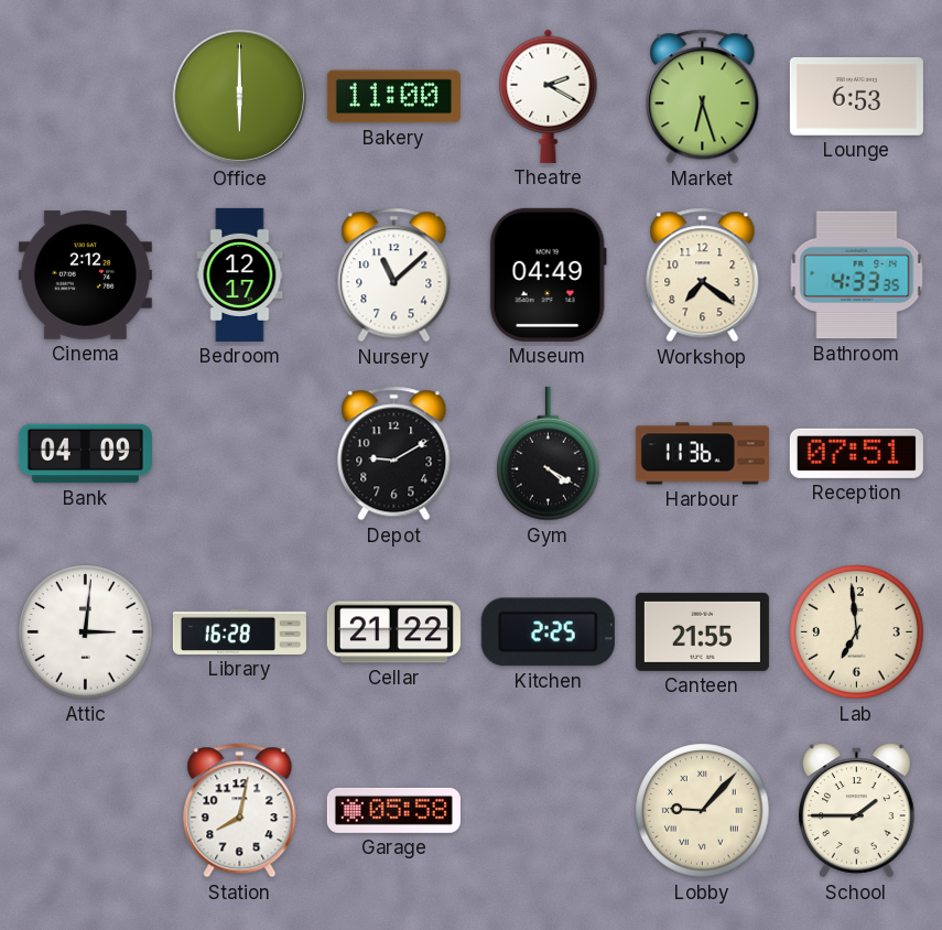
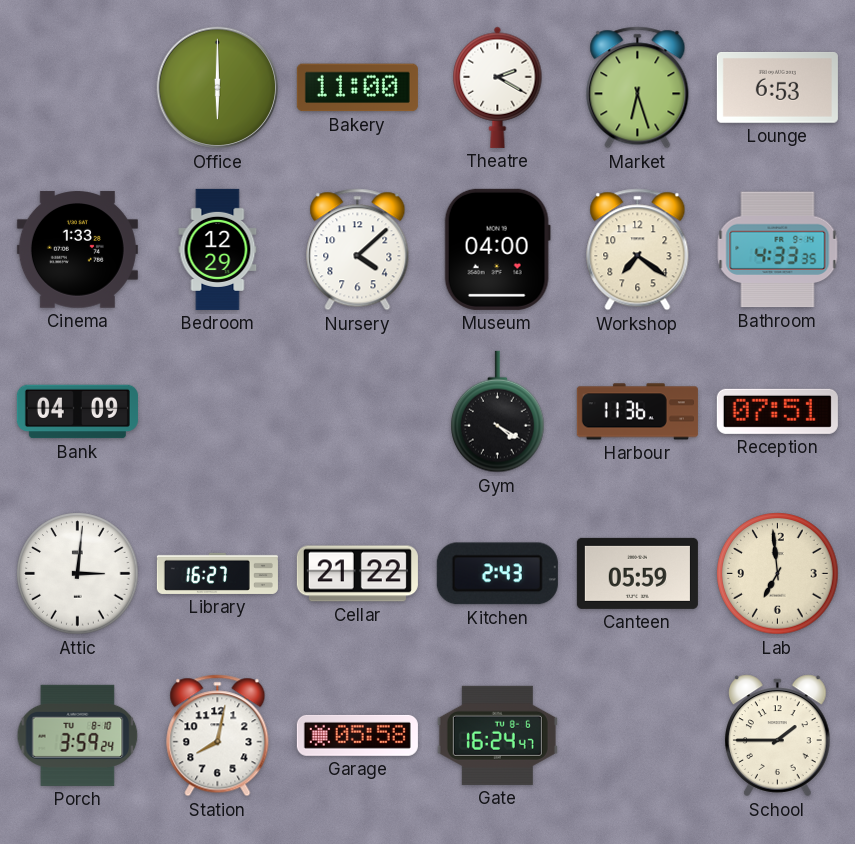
Cinema: 2:12 -> 1:33
Bedroom: 12:17 -> 12:29
Nursery: 11:08 -> 4:08
Museum: 04:49 -> 04:00
Depot: 9:10 -> none
Library: 16:28 -> 16:27
Kitchen: 2:25 -> 2:43
Canteen: 21:55 -> 05:59
Porch: none -> 3:59
Gate: none -> 16:24
Lobby: 9:07 -> none
